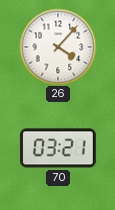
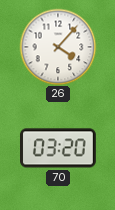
70: 03:21 -> 03:20
